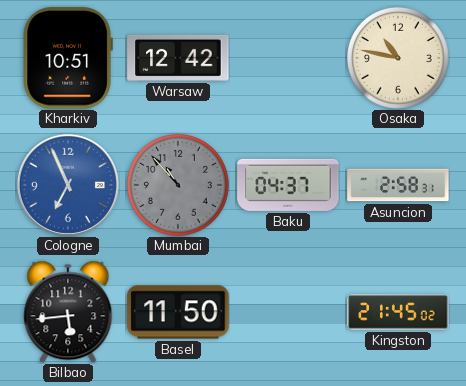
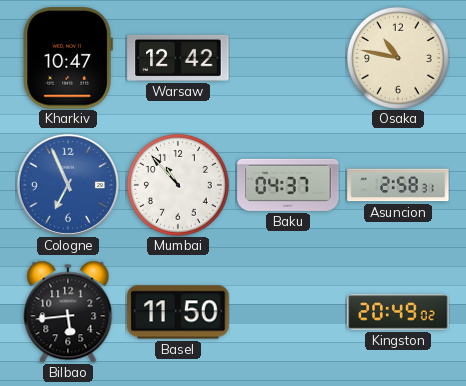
Kharkiv: 10:51 -> 10:47
Mumbai dial: grey -> white
Kingston: 21:45 -> 20:49
